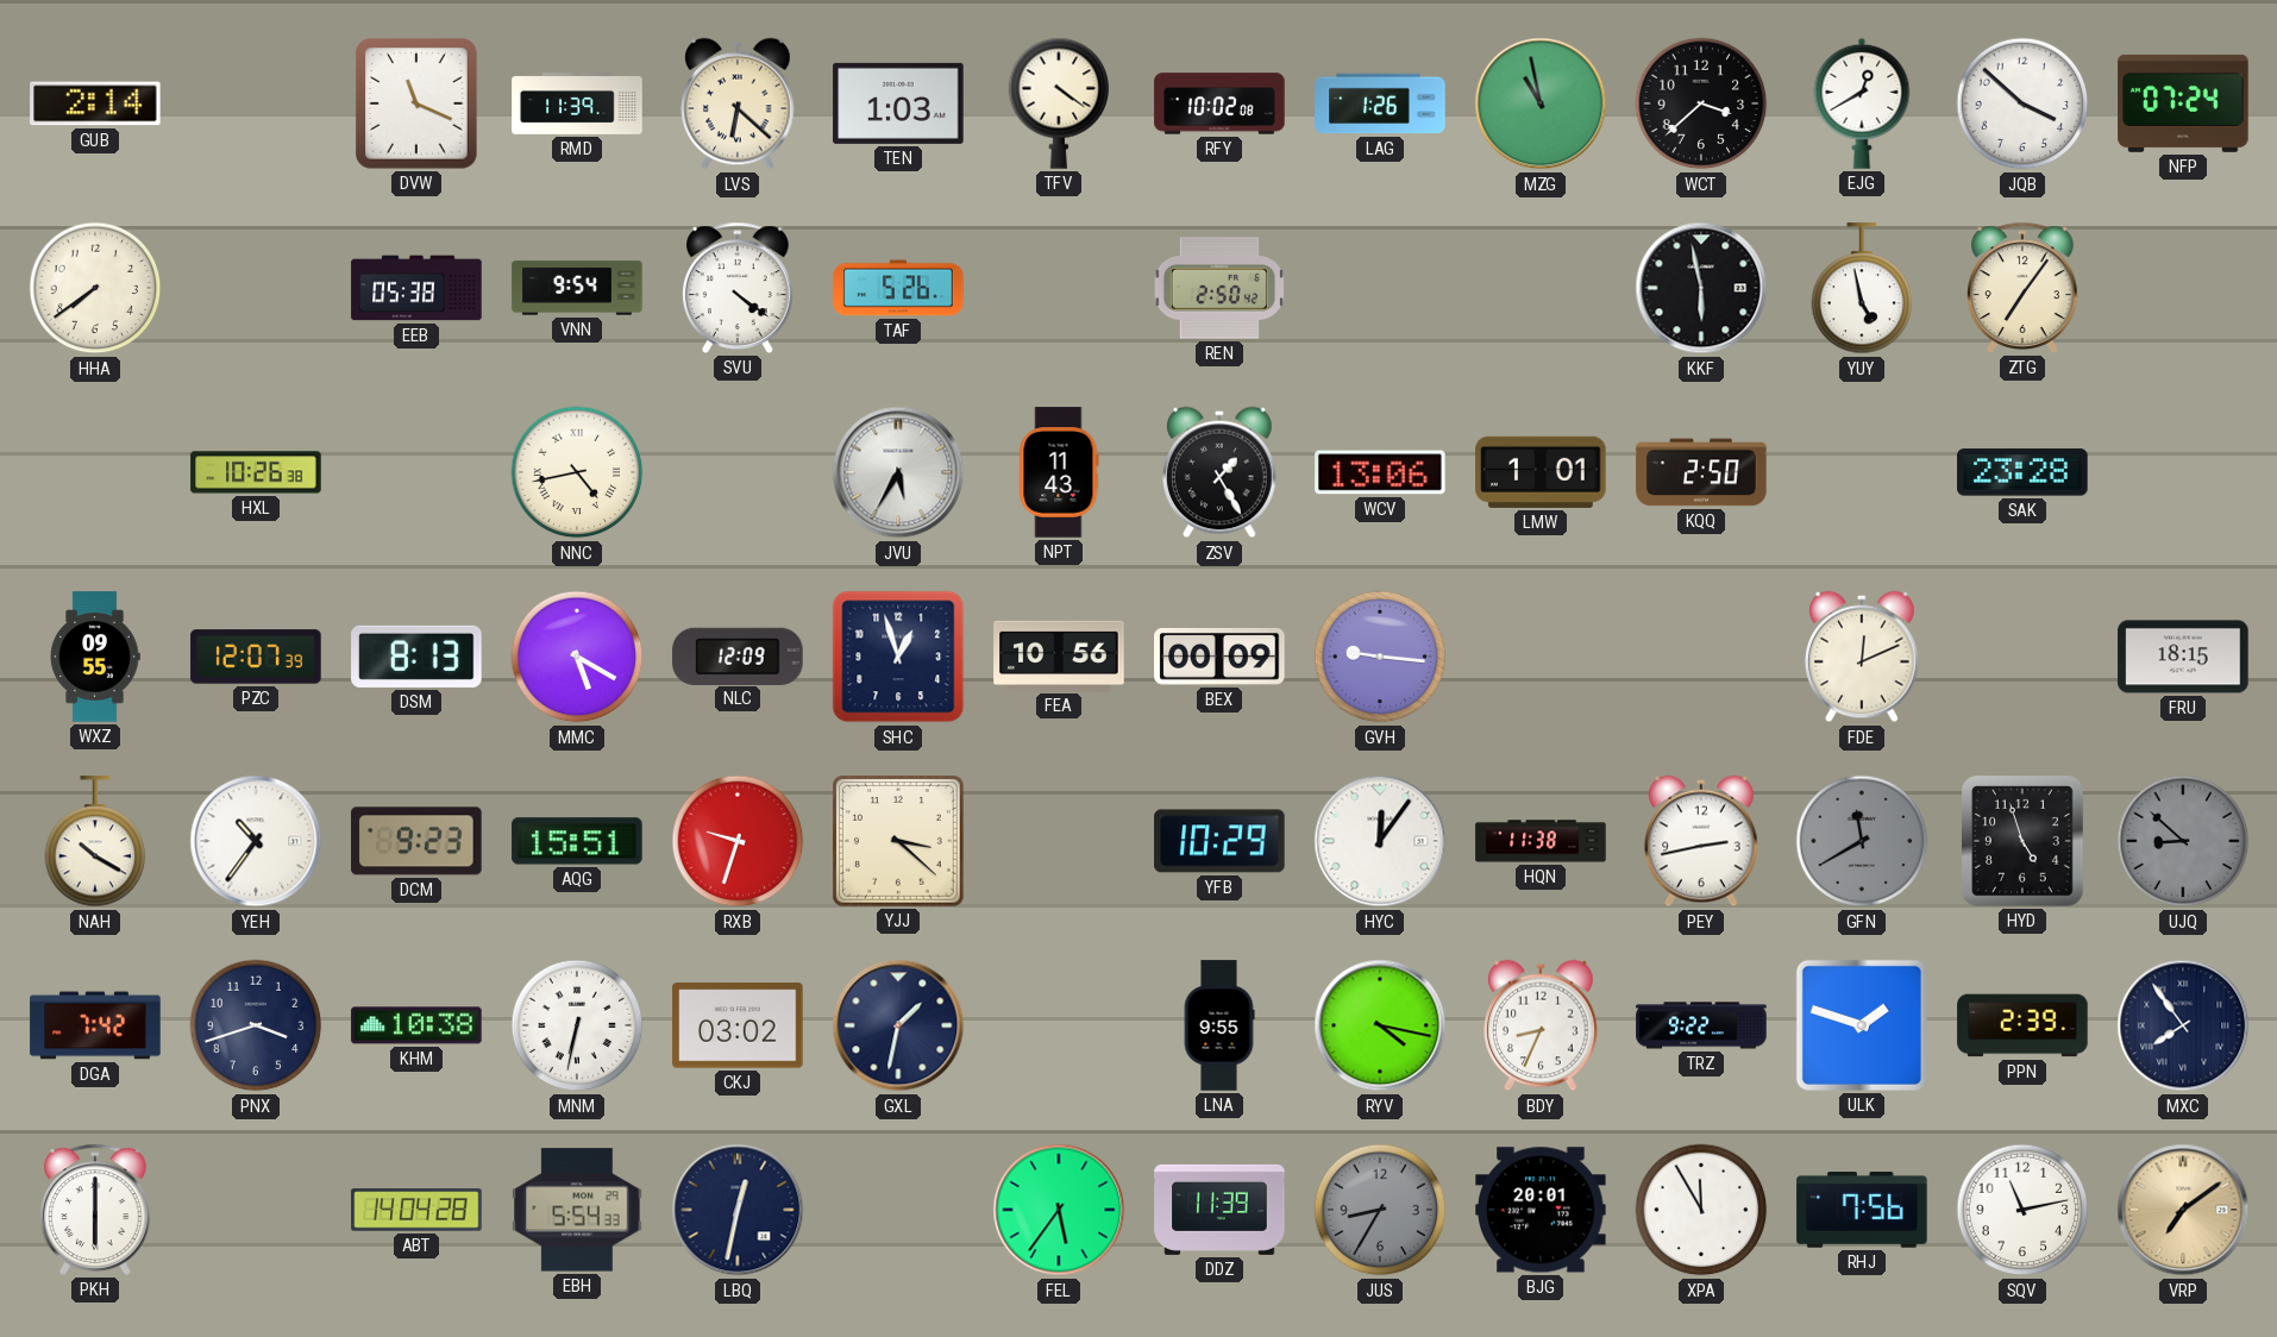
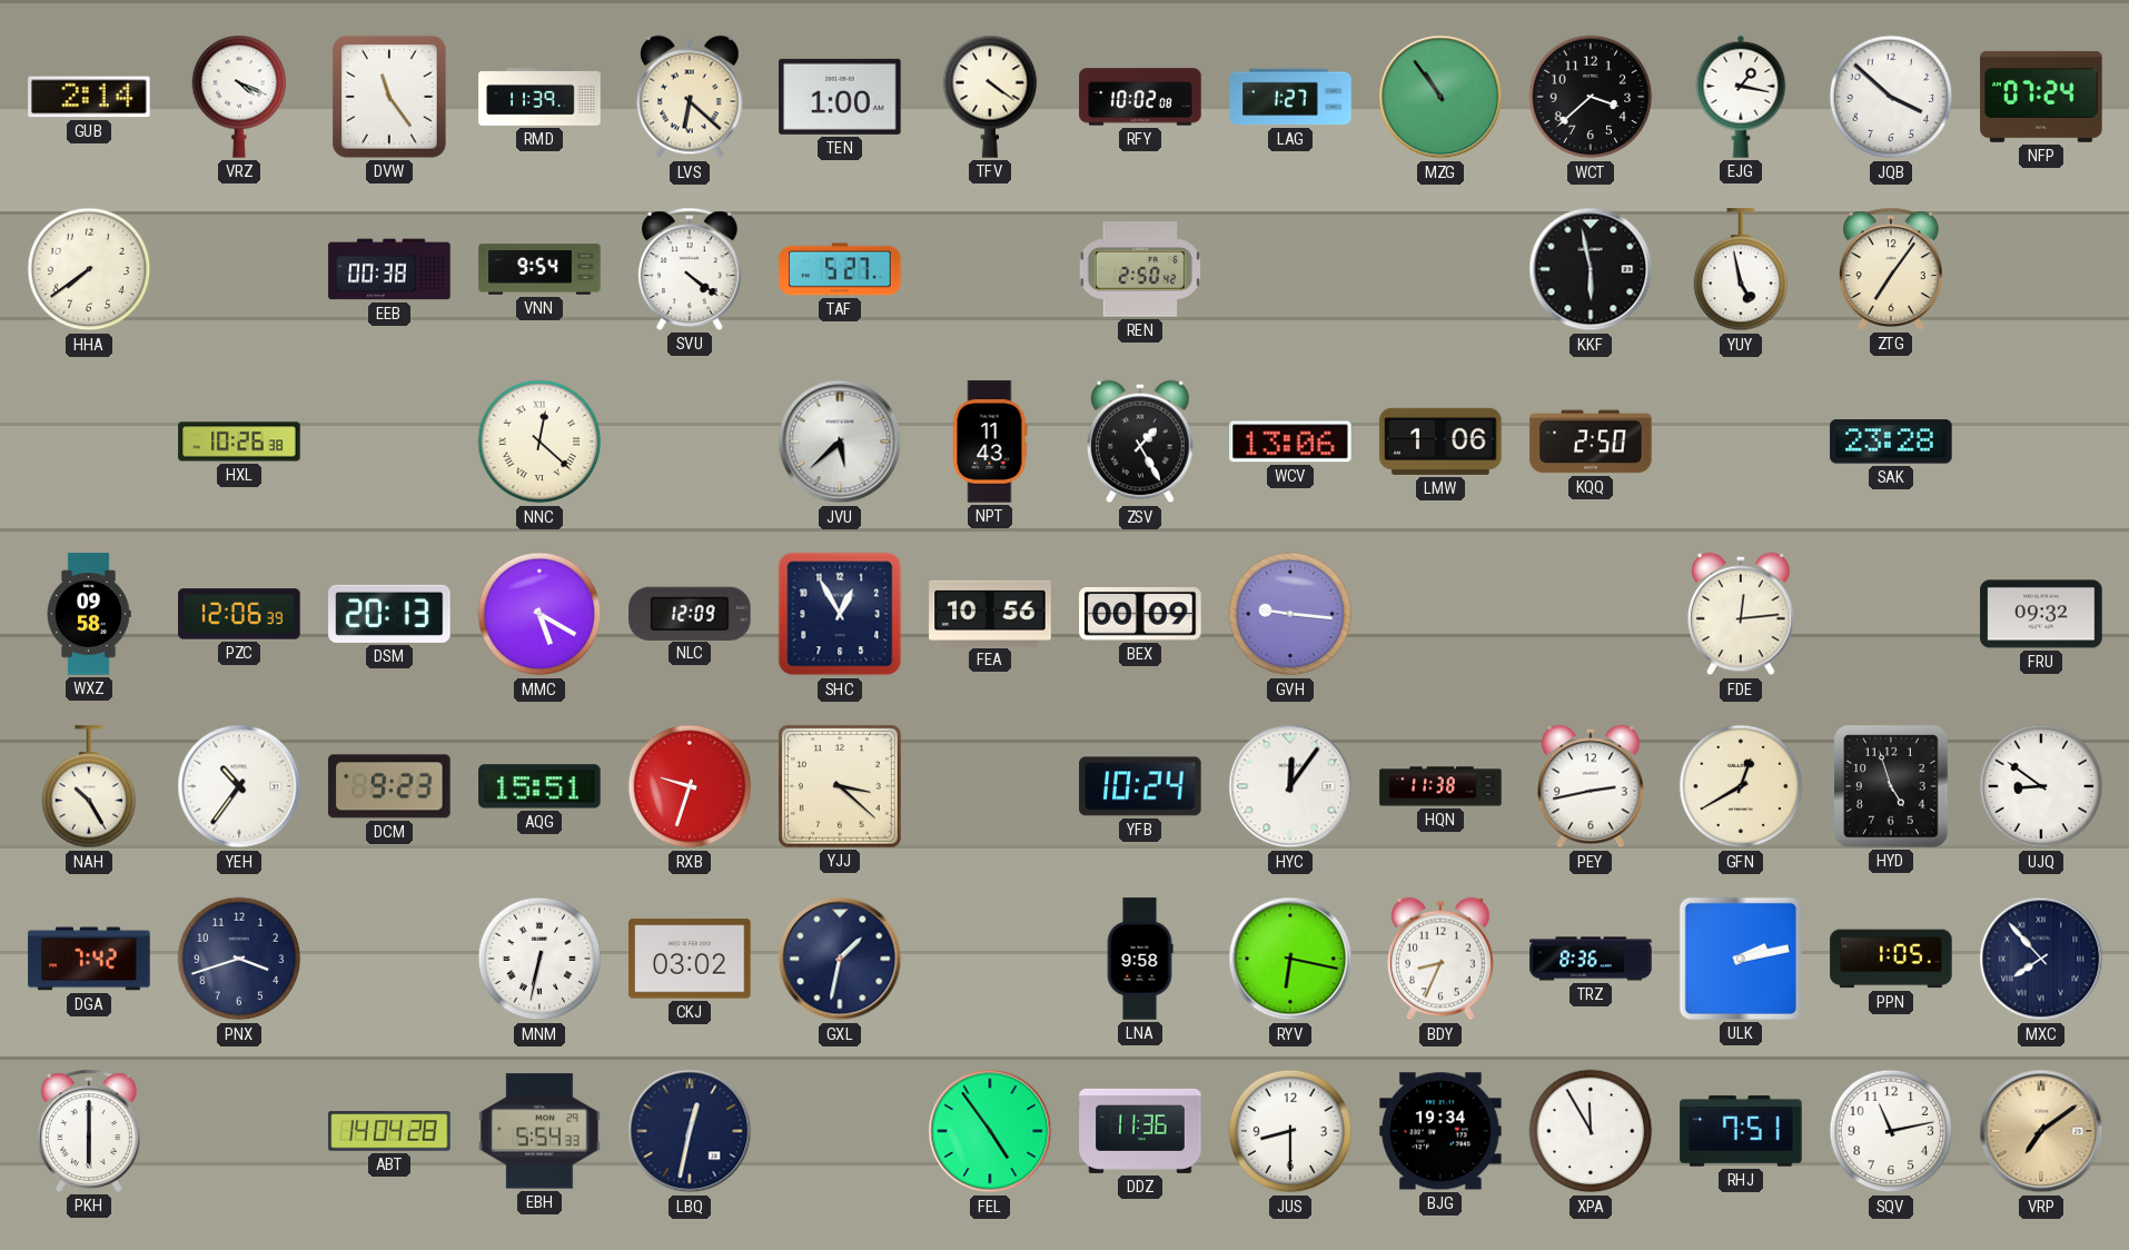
VRZ: none -> 4:19
DVW: 11:19 -> 11:24
TEN: 1:03 -> 1:00
LAG: 1:26 -> 1:27
MZG: 10:58 -> 10:54
EJG: 12:40 -> 1:17
EEB: 05:38 -> 00:38
TAF: 5:26 -> 5:27
NNC: 4:43 -> 12:22
JVU: 5:35 -> 5:38
LMW: 1:01 -> 1:06
WXZ: 09:55 -> 09:58
PZC: 12:07 -> 12:06
DSM: 8:13 -> 20:13
SHC: 12:57 -> 12:55
FDE: 12:11 -> 12:14
FRU: 18:15 -> 09:32
NAH: 10:20 -> 10:25
YFB: 10:29 -> 10:24
GFN: 11:40 -> 12:40
GFN dial: grey -> cream
UJQ: 8:52 -> 8:51
UJQ dial: grey -> white
KHM: 10:38 -> none
LNA: 9:55 -> 9:58
RYV: 4:17 -> 6:17
TRZ: 9:22 -> 8:36
ULK: 1:48 -> 2:13
PPN: 2:39 -> 1:05
MXC: 7:54 -> 7:53
FEL: 5:36 -> 4:54
DDZ: 11:39 -> 11:36
JUS: 8:35 -> 8:30
JUS dial: grey -> white
BJG: 20:01 -> 19:34
RHJ: 7:56 -> 7:51
